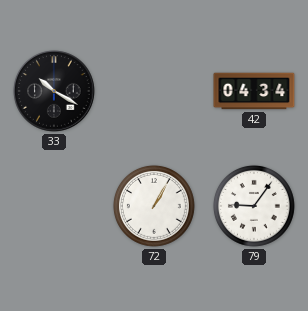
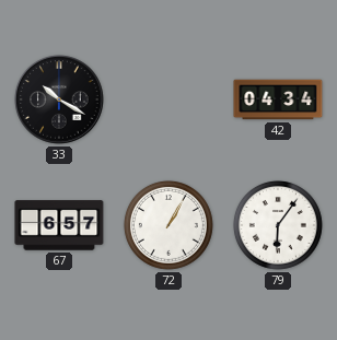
67: none -> 6:57
79: 9:06 -> 6:06
